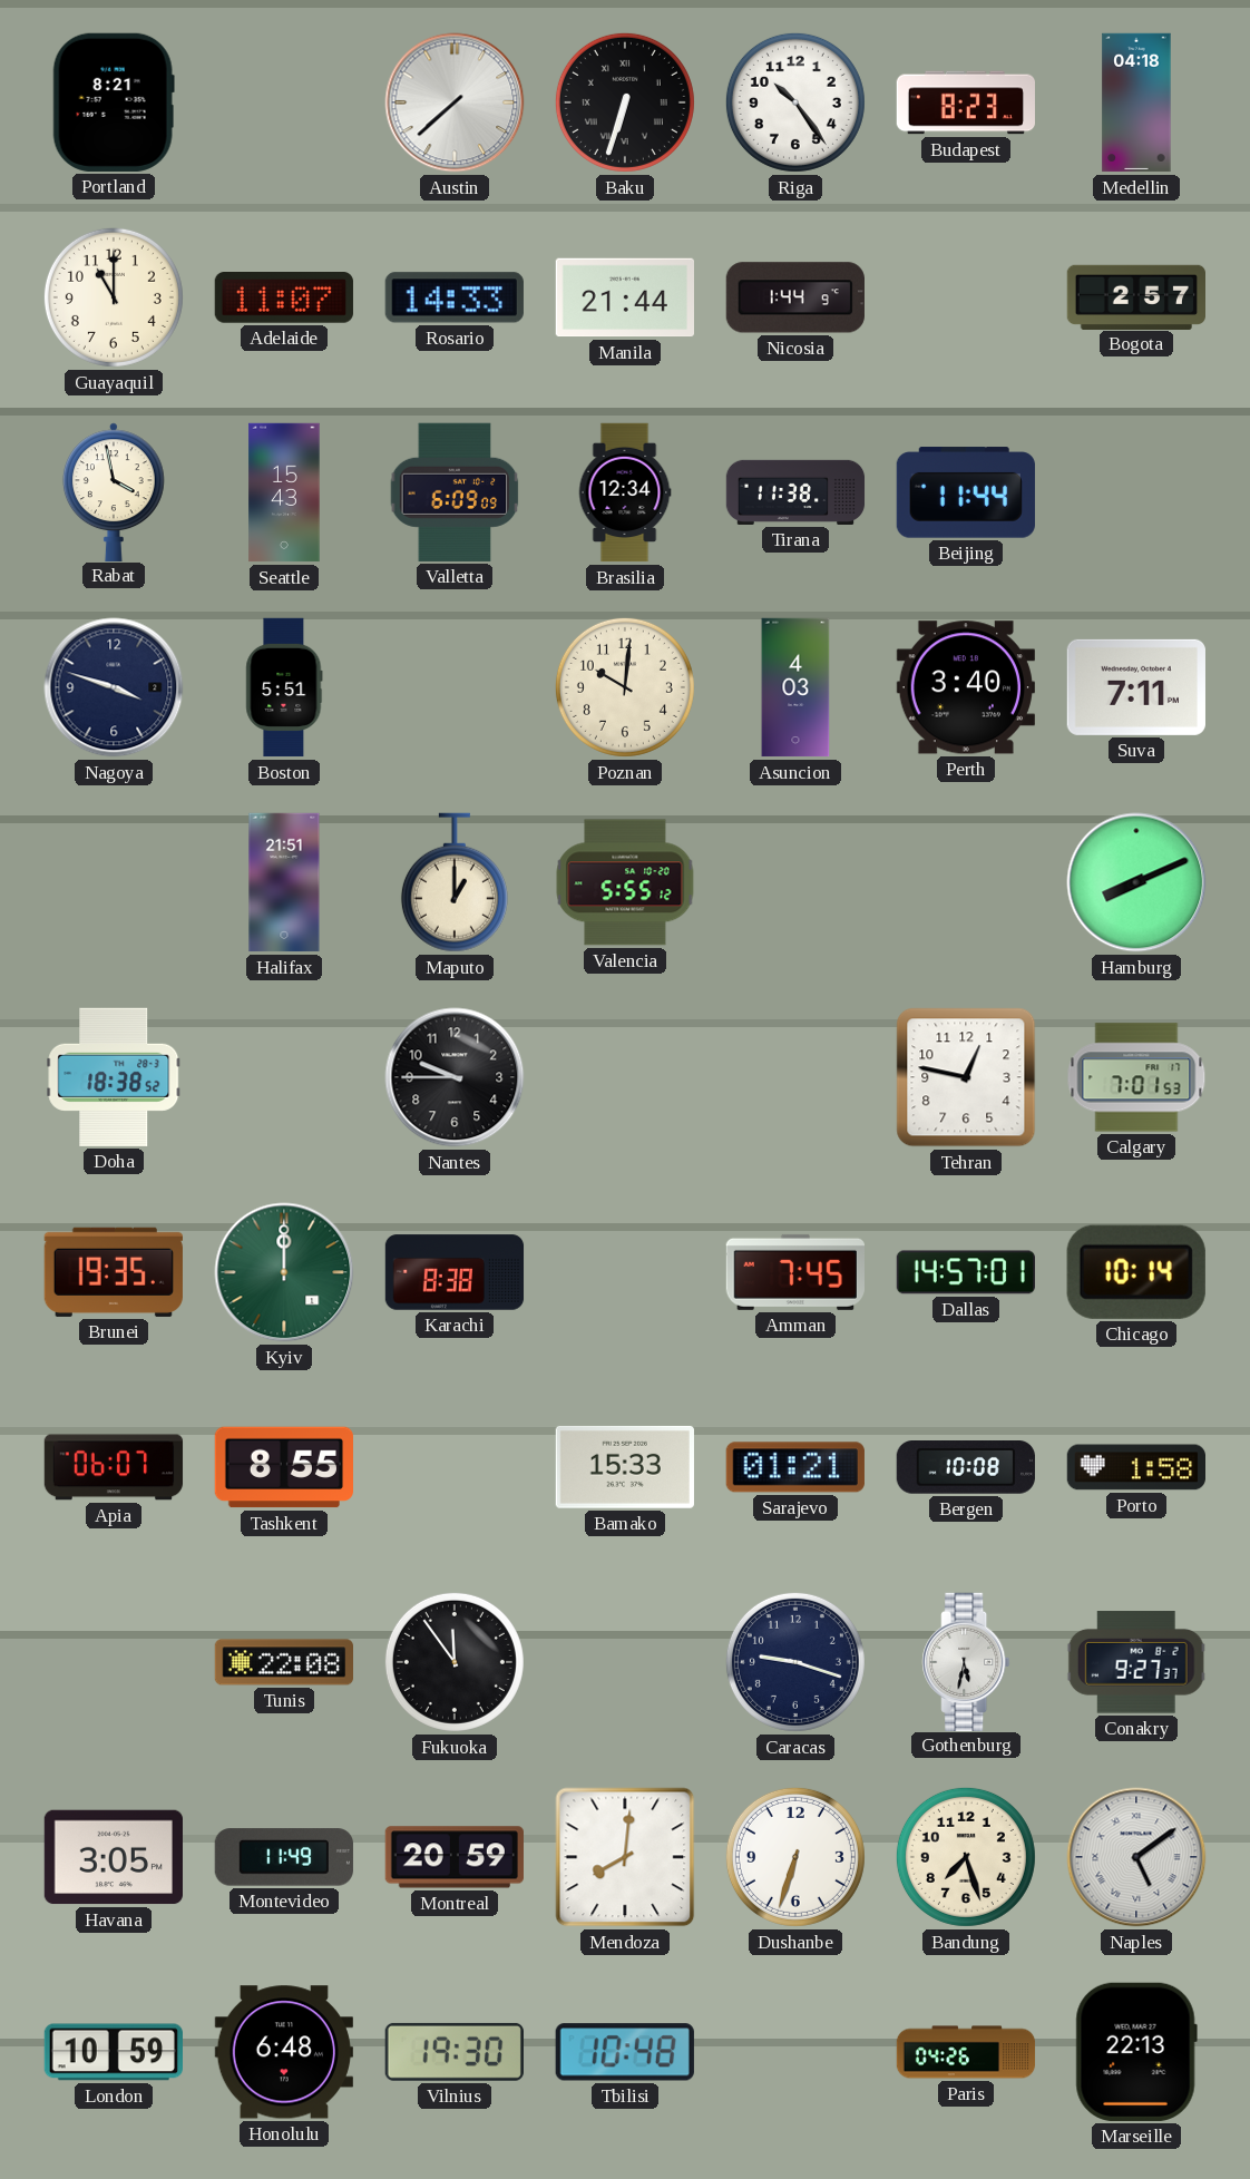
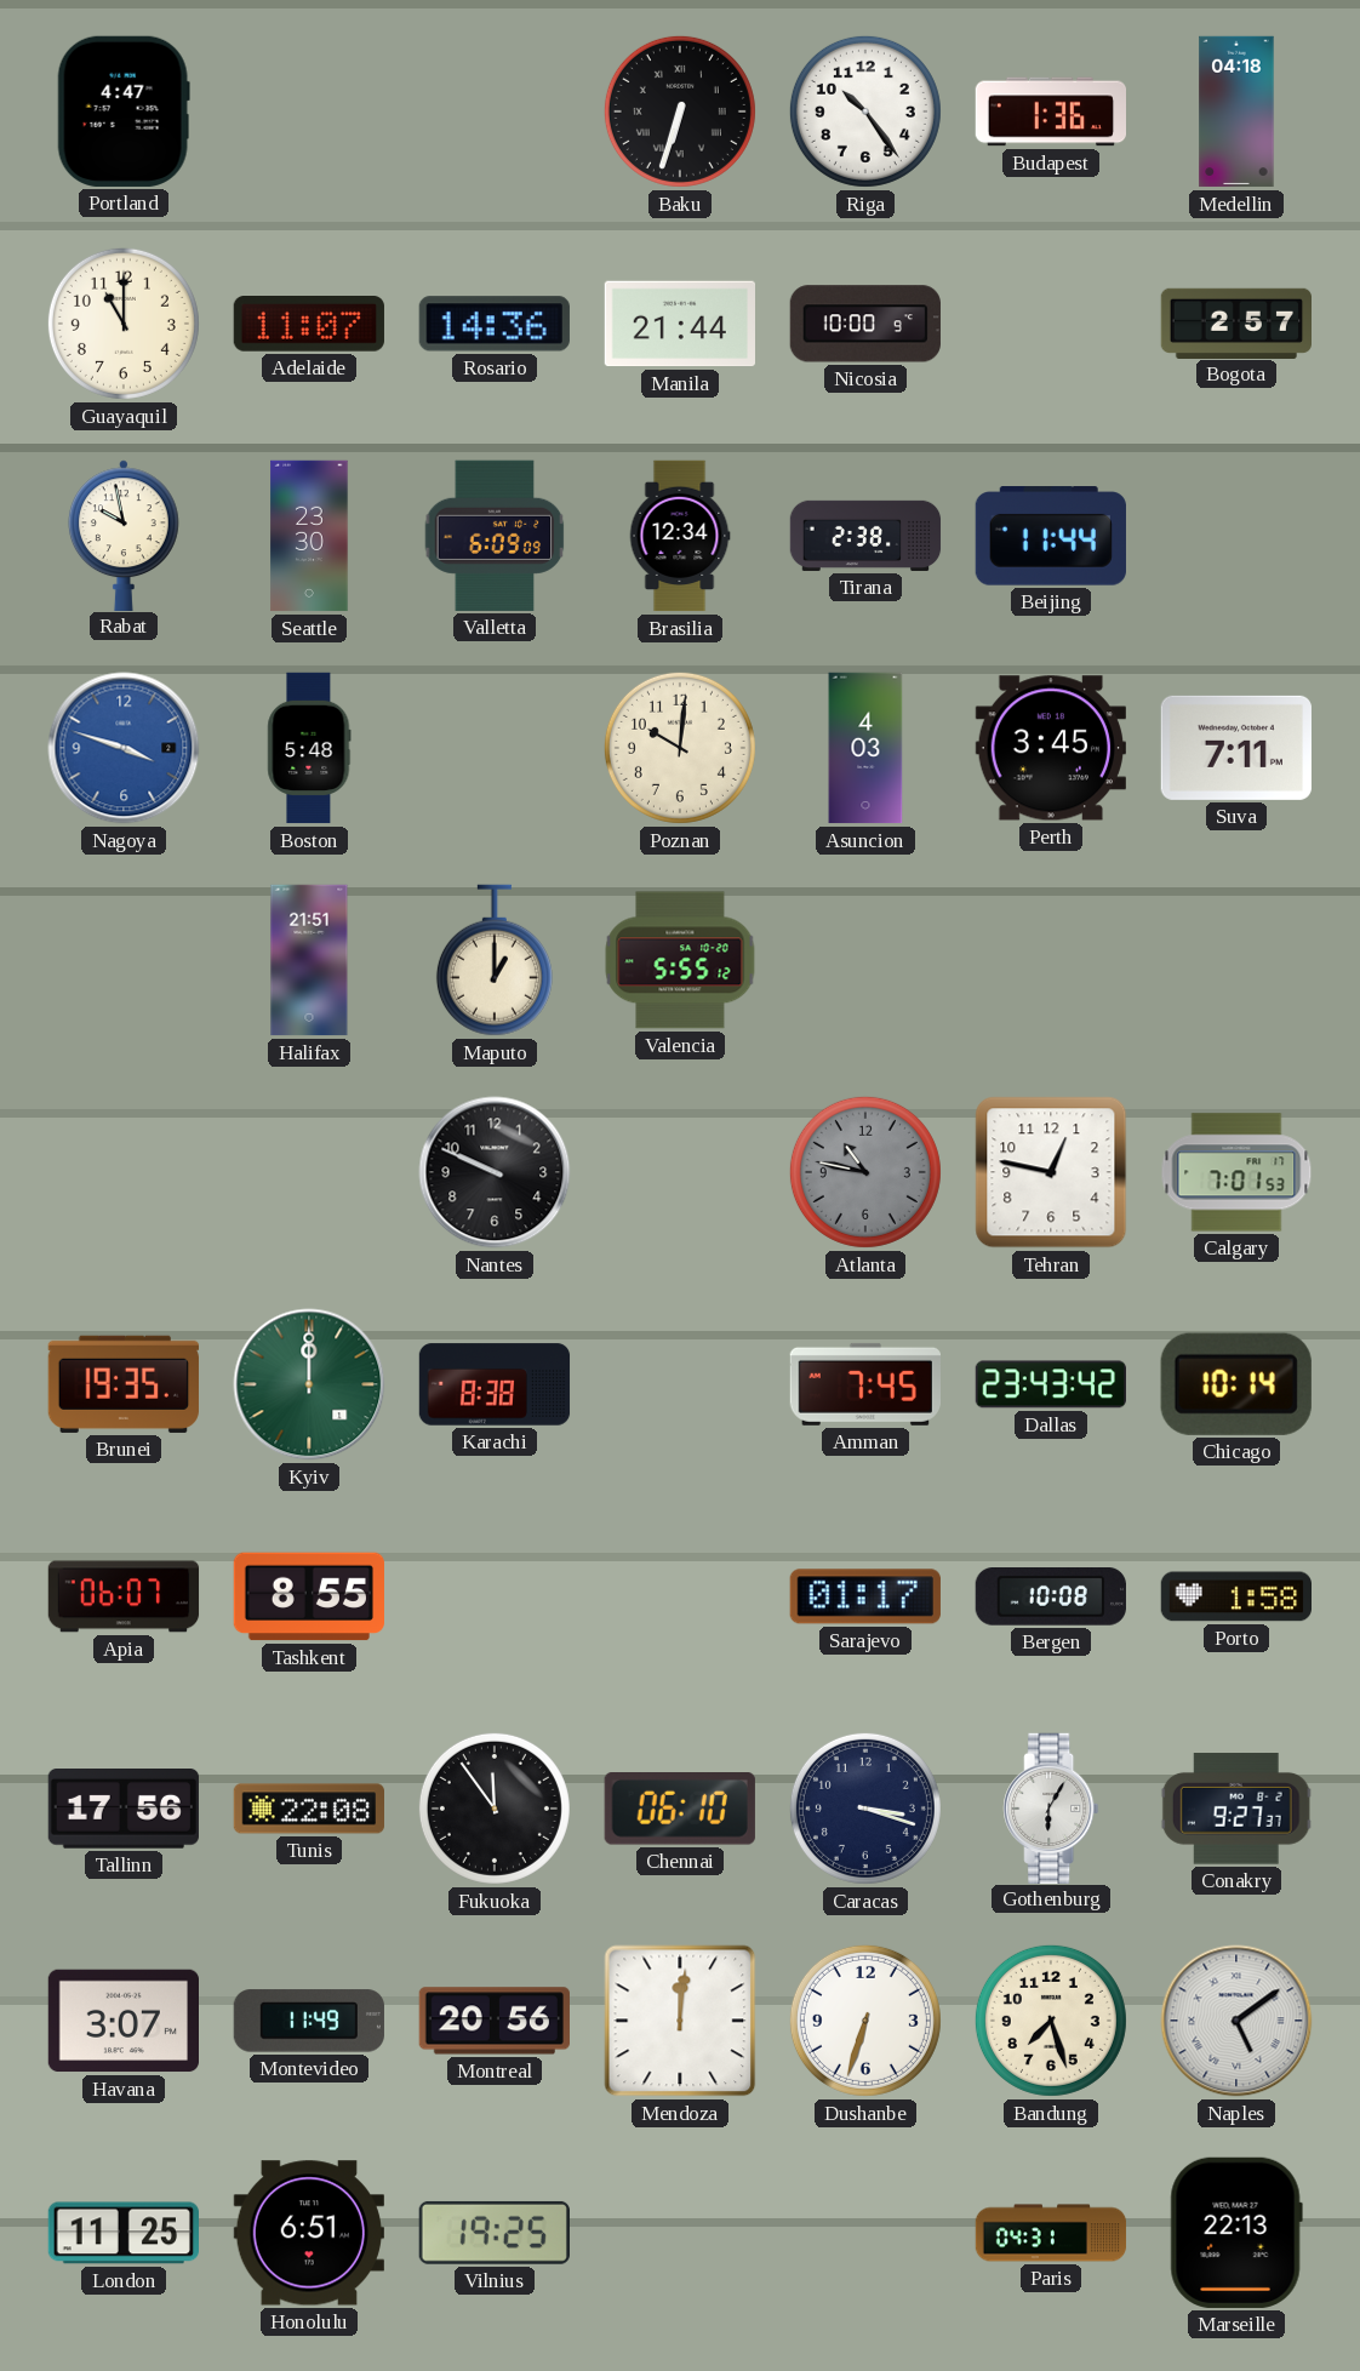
Portland: 8:21 -> 4:47
Austin: 7:38 -> none
Budapest: 8:23 -> 1:36
Rosario: 14:33 -> 14:36
Nicosia: 1:44 -> 10:00
Rabat: 3:58 -> 9:58
Seattle: 15:43 -> 23:30
Tirana: 11:38 -> 2:38
Nagoya dial: navy -> blue
Boston: 5:51 -> 5:48
Perth: 3:40 -> 3:45
Hamburg: 8:11 -> none
Doha: 18:38 -> none
Nantes: 9:45 -> 9:49
Atlanta: none -> 10:47
Dallas: 14:57 -> 23:43
Bamako: 15:33 -> none
Sarajevo: 01:21 -> 01:17
Tallinn: none -> 17:56
Chennai: none -> 06:10
Caracas: 9:18 -> 3:18
Gothenburg: 5:32 -> 6:05
Havana: 3:05 -> 3:07
Montreal: 20:59 -> 20:56
Mendoza: 8:01 -> 12:01
London: 10:59 -> 11:25
Honolulu: 6:48 -> 6:51
Vilnius: 19:30 -> 19:25
Tbilisi: 10:48 -> none
Paris: 04:26 -> 04:31
